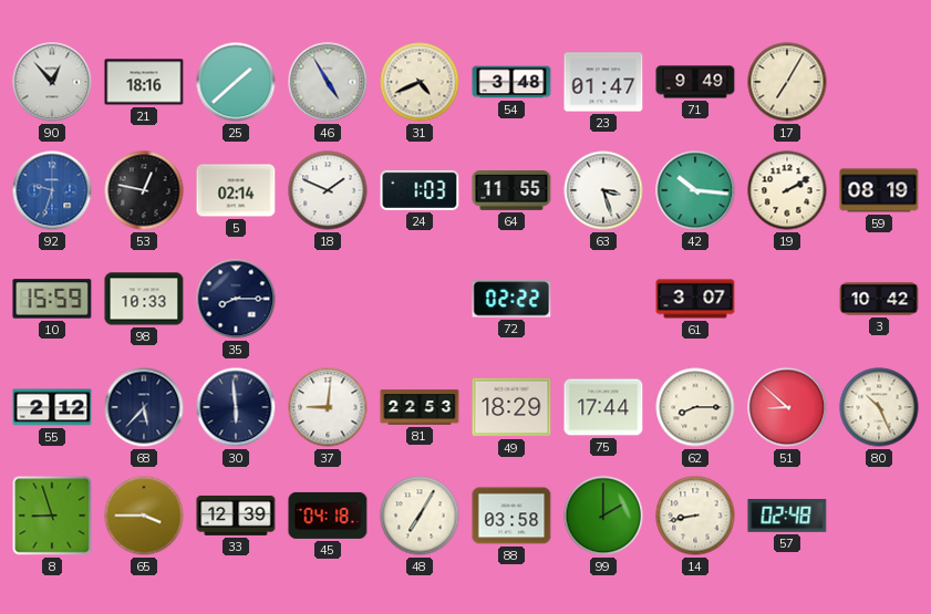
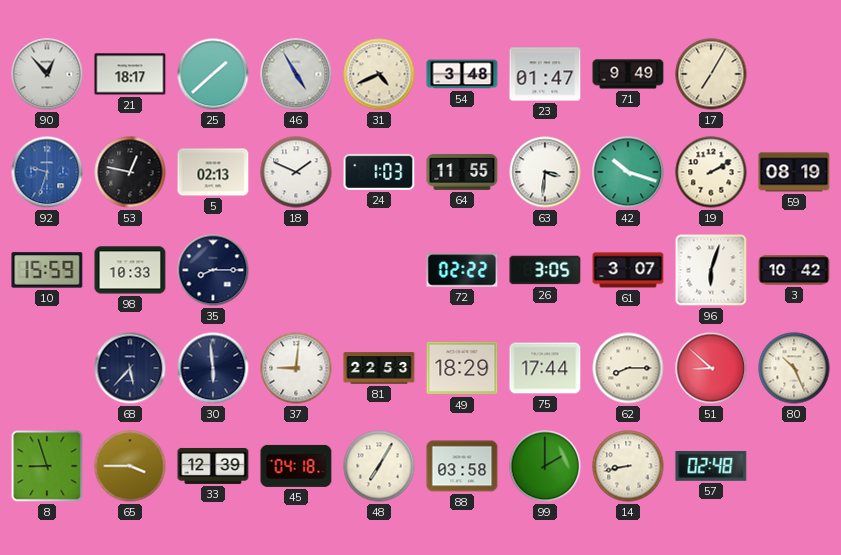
21: 18:16 -> 18:17
5: 02:14 -> 02:13
63: 3:27 -> 3:31
42: 10:16 -> 10:18
26: none -> 3:05
96: none -> 6:03
55: 2:12 -> none
